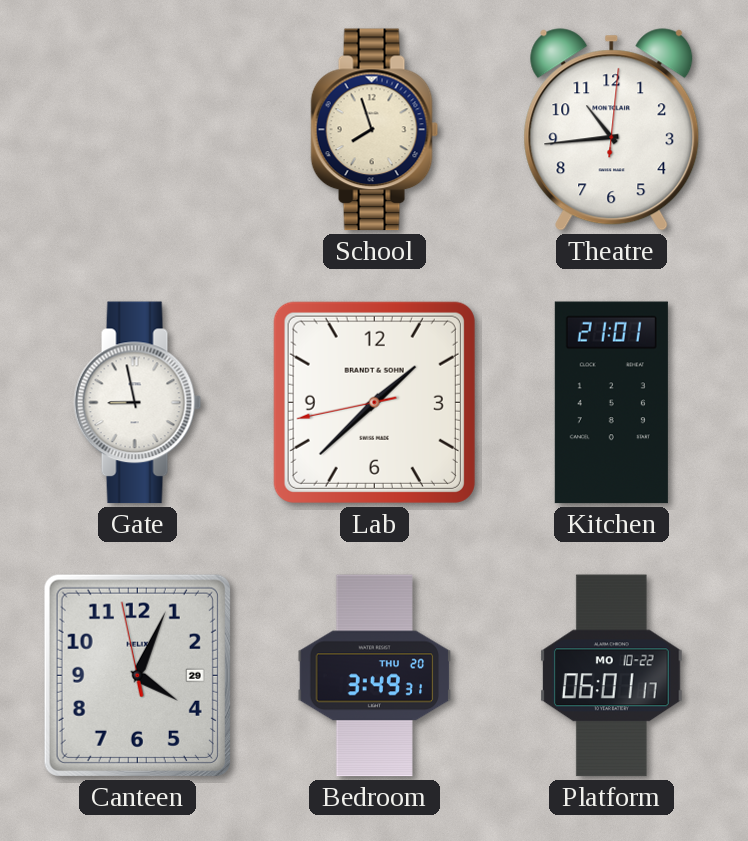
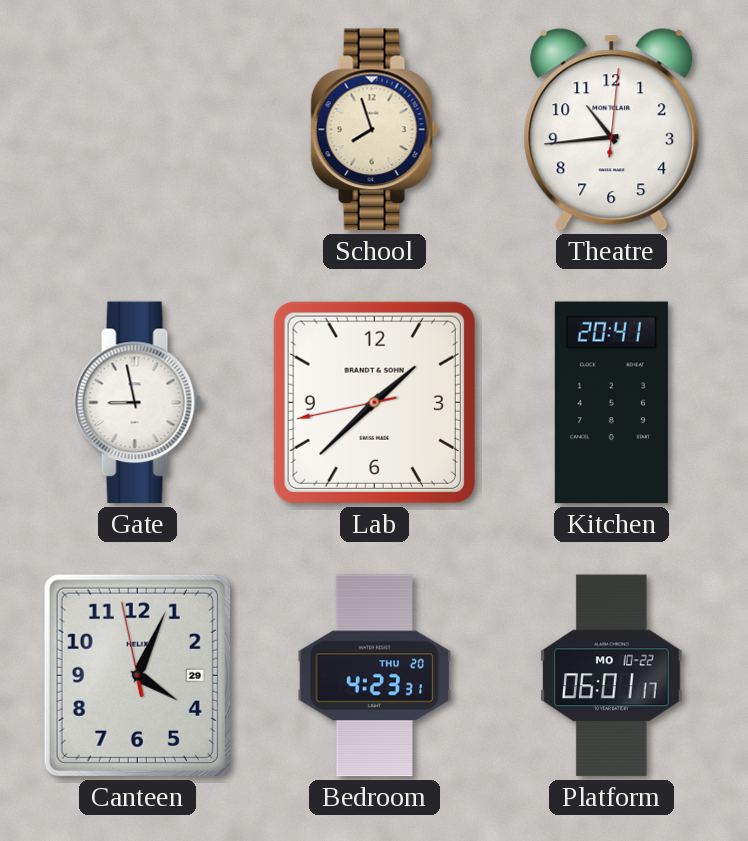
Kitchen: 21:01 -> 20:41
Bedroom: 3:49 -> 4:23
